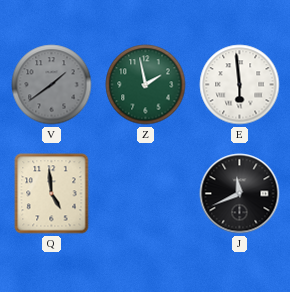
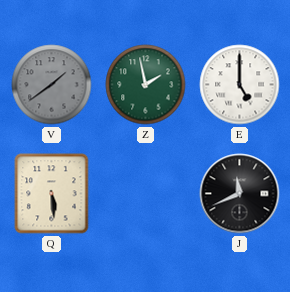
E: 5:59 -> 5:00
Q: 4:59 -> 5:29
